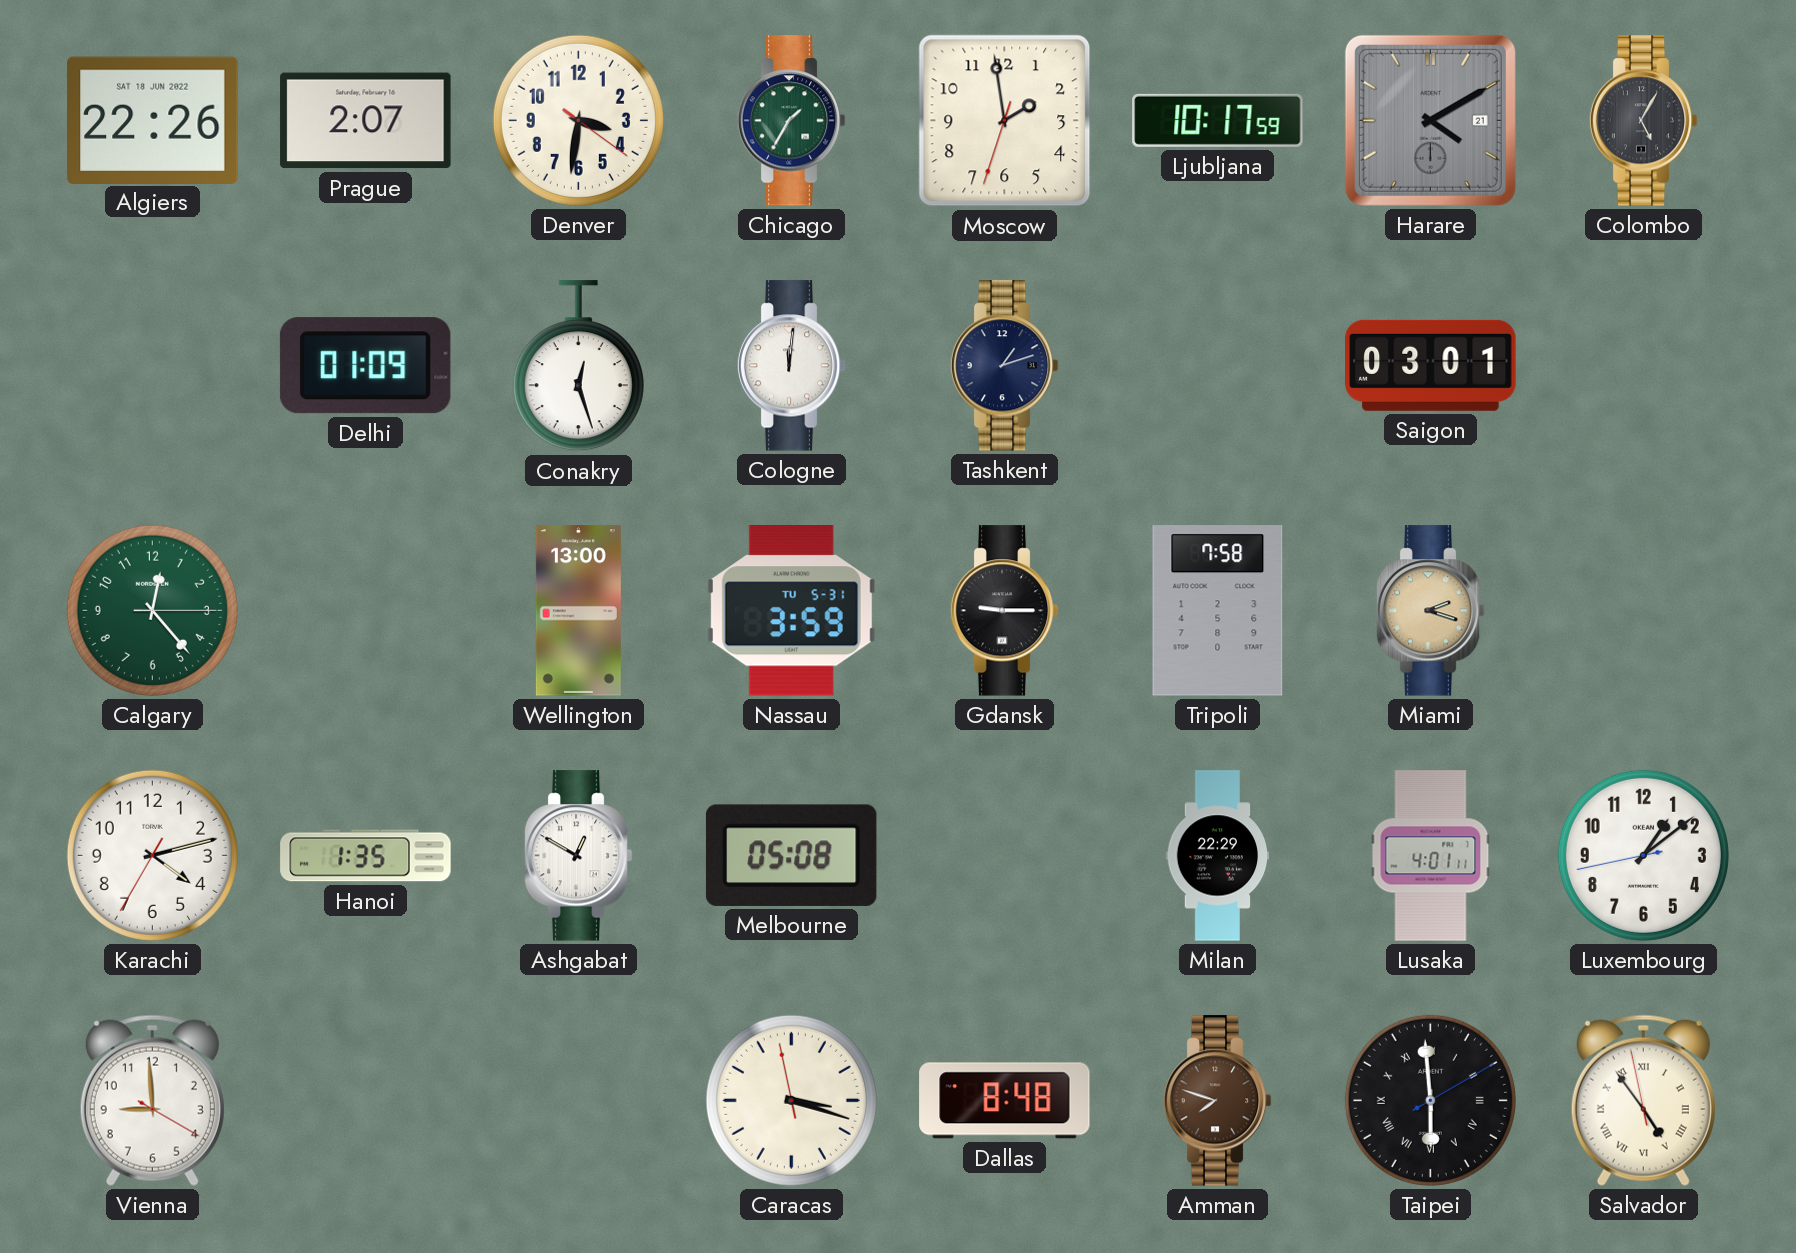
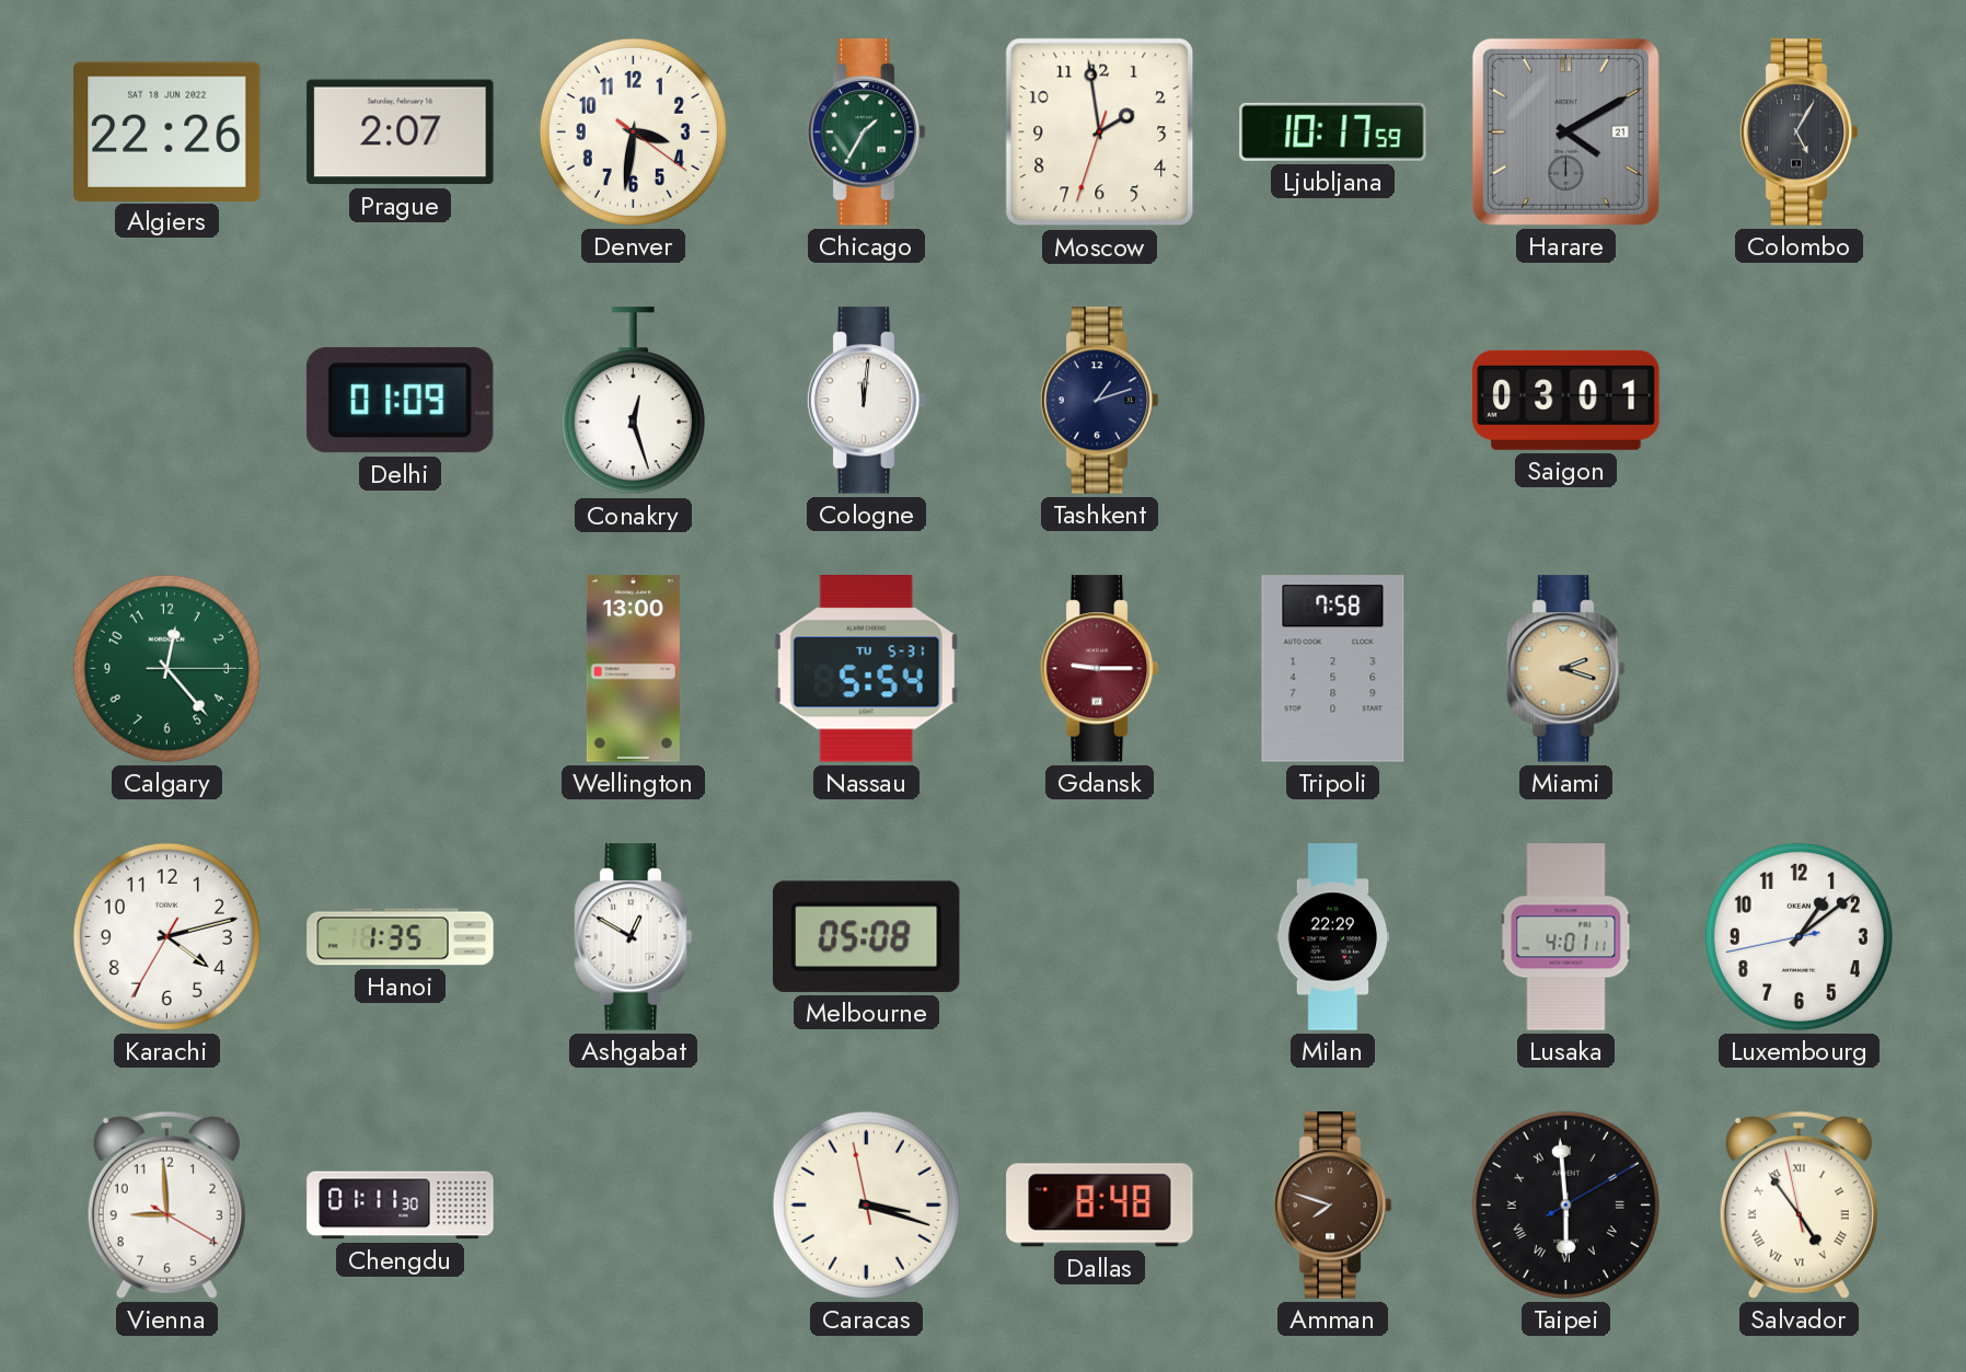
Nassau: 3:59 -> 5:54
Gdansk dial: black -> burgundy
Chengdu: none -> 01:11
